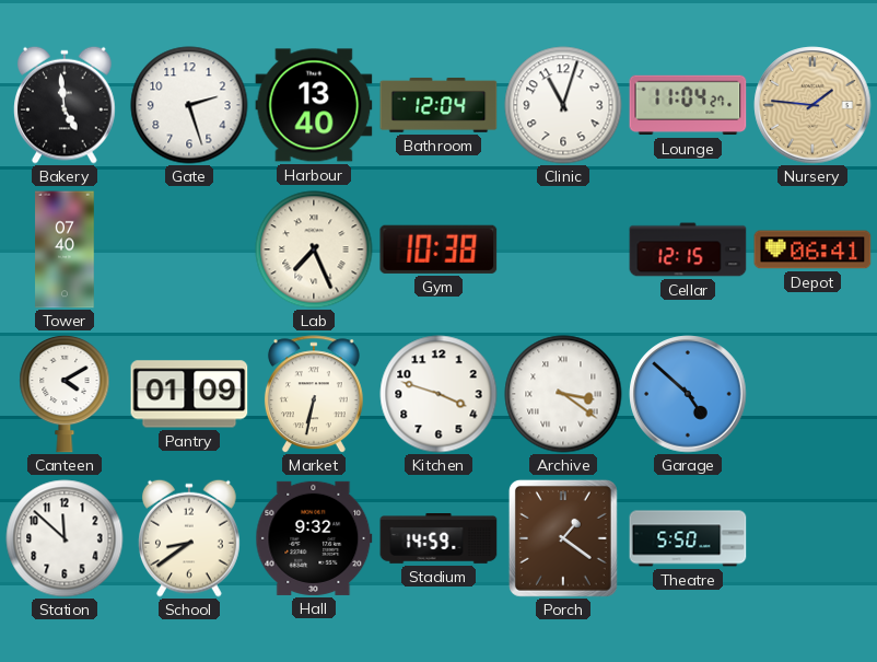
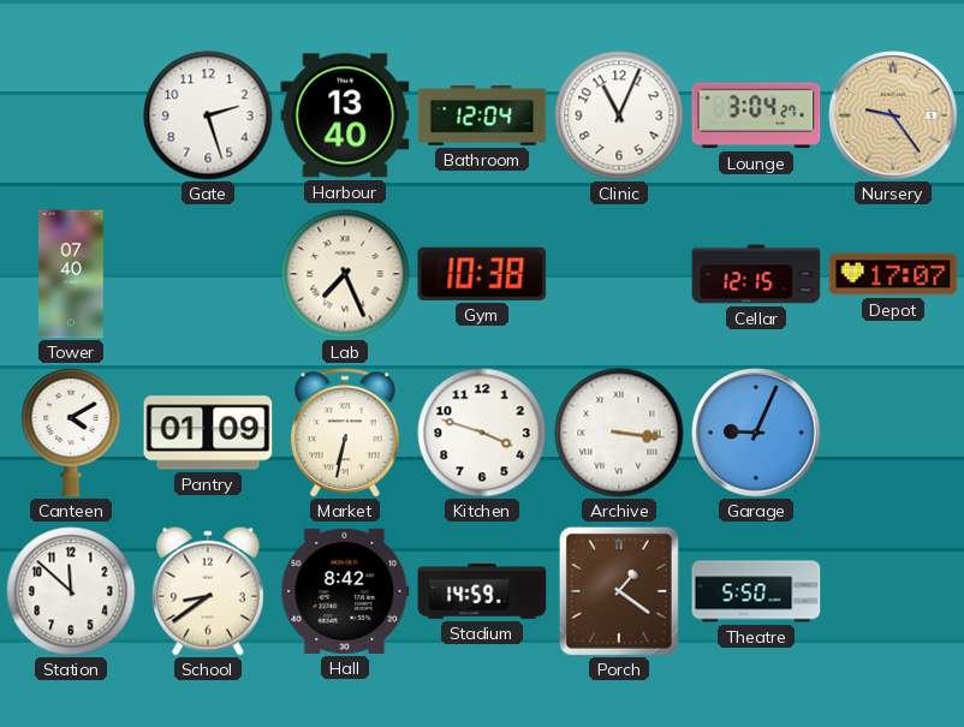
Bakery: 4:59 -> none
Clinic: 11:03 -> 11:04
Lounge: 11:04 -> 3:04
Nursery: 1:46 -> 9:24
Depot: 06:41 -> 17:07
Archive: 3:21 -> 3:16
Garage: 4:52 -> 9:04
Hall: 9:32 -> 8:42
